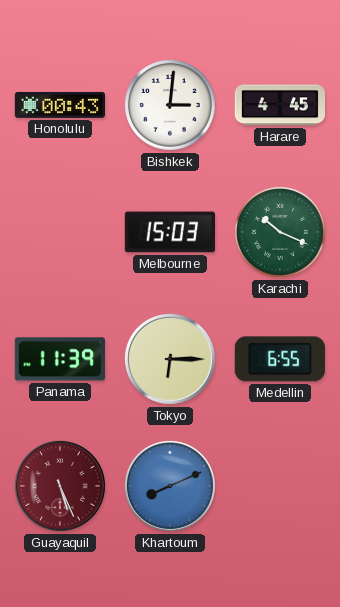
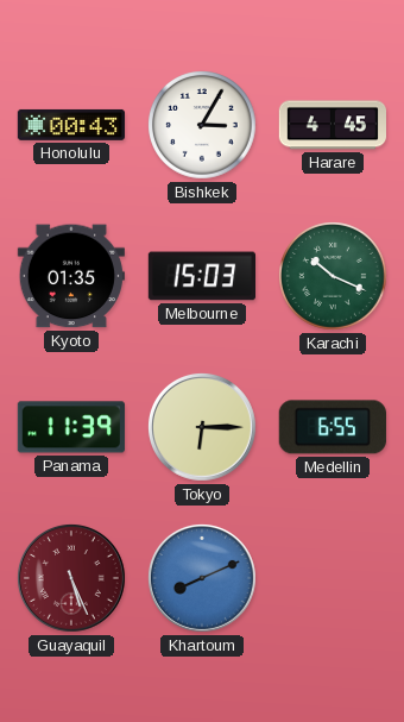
Bishkek: 3:01 -> 3:05
Kyoto: none -> 01:35
